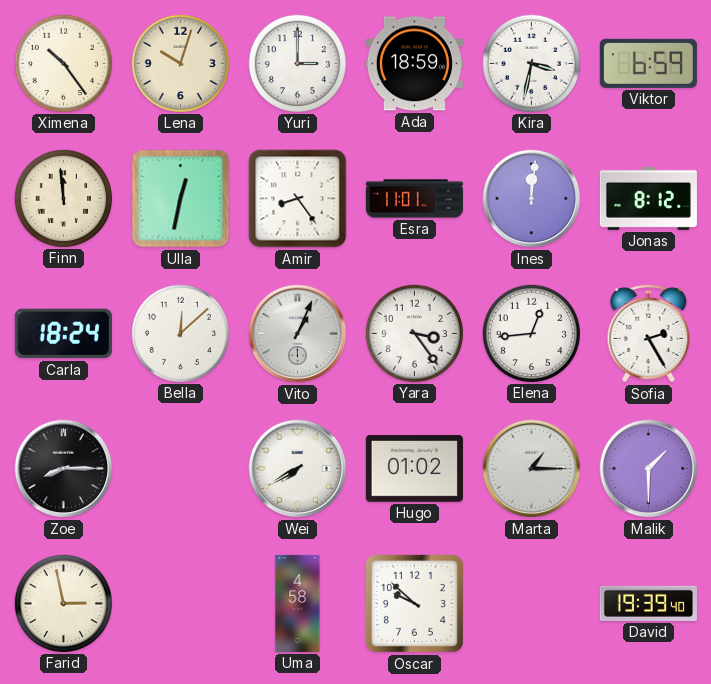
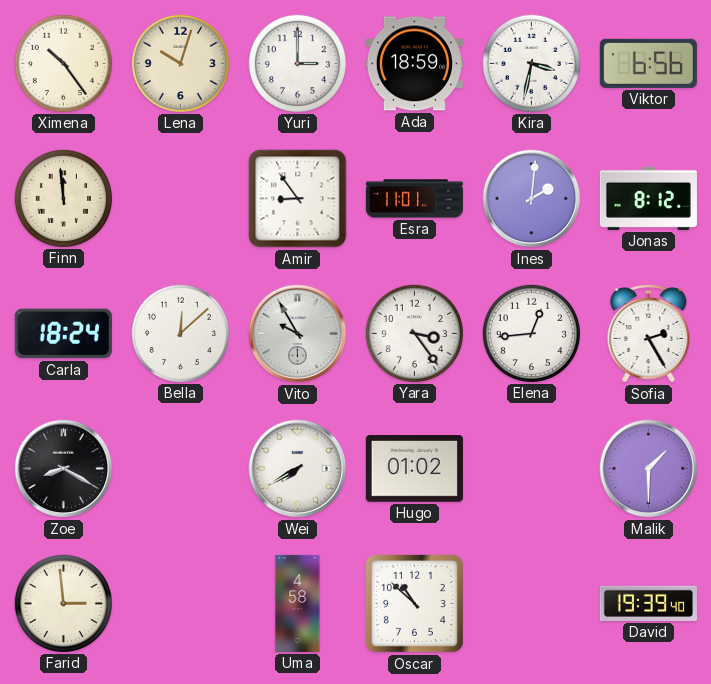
Viktor: 6:59 -> 6:56
Ulla: 12:32 -> none
Amir: 8:24 -> 8:54
Ines: 12:01 -> 2:01
Vito: 1:04 -> 9:55
Zoe: 8:15 -> 8:20
Marta: 1:15 -> none
Farid: 2:58 -> 2:59
Oscar: 9:52 -> 10:52
